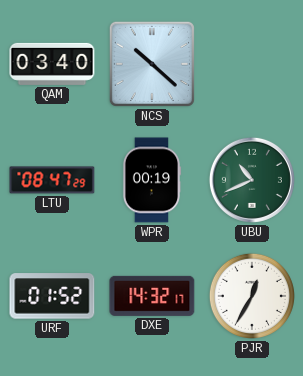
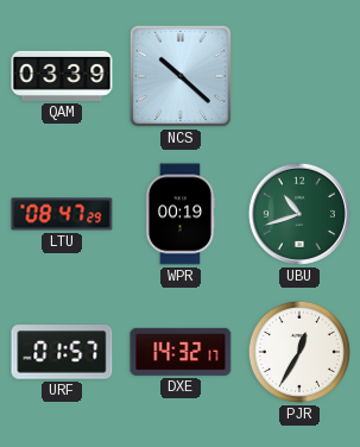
QAM: 03:40 -> 03:39
UBU: 10:41 -> 10:42
URF: 01:52 -> 01:57
